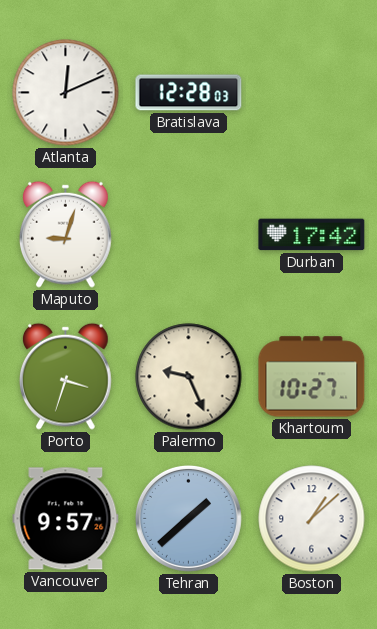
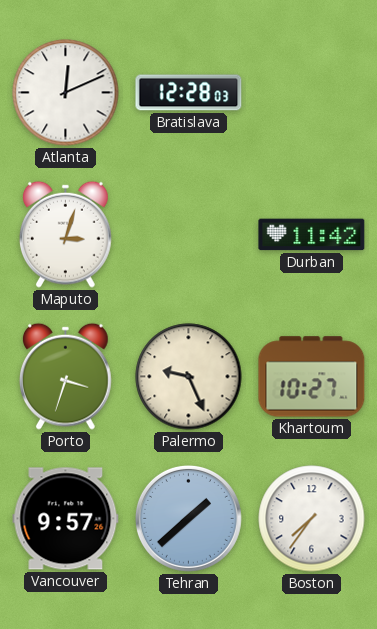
Maputo: 9:03 -> 3:03
Durban: 17:42 -> 11:42
Boston: 1:08 -> 7:36
